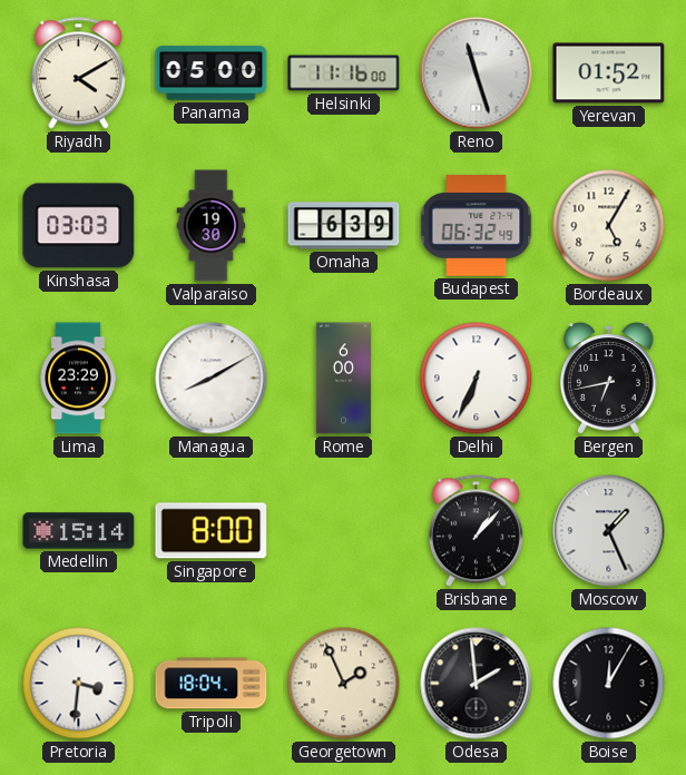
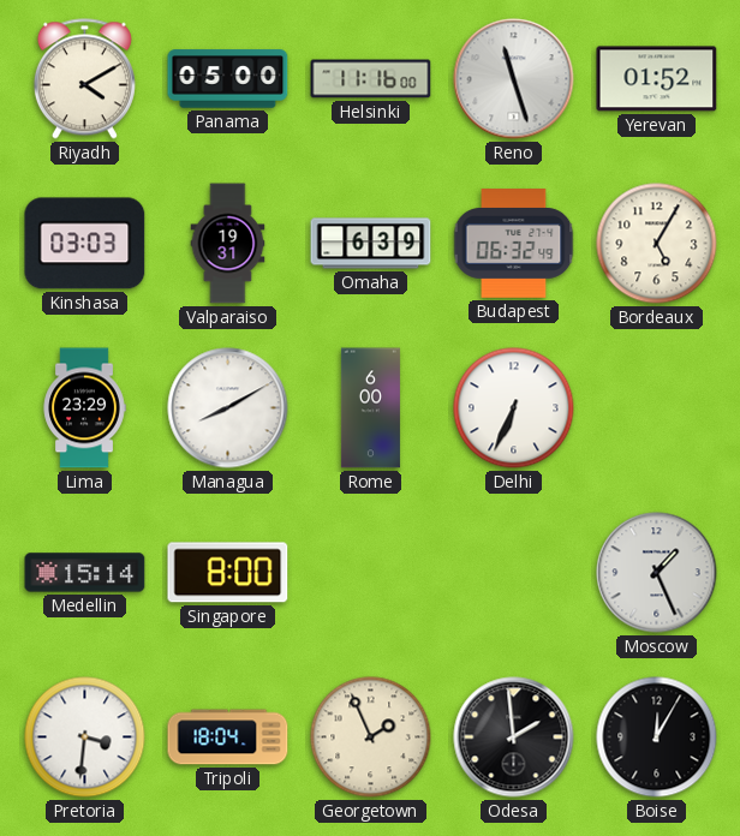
Valparaiso: 19:30 -> 19:31
Bergen: 6:43 -> none
Brisbane: 1:07 -> none
